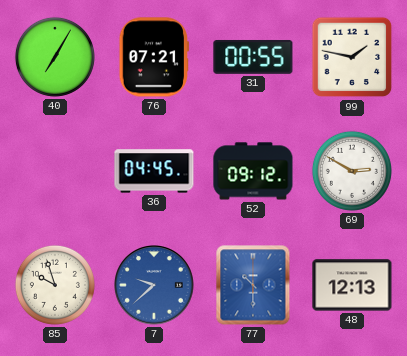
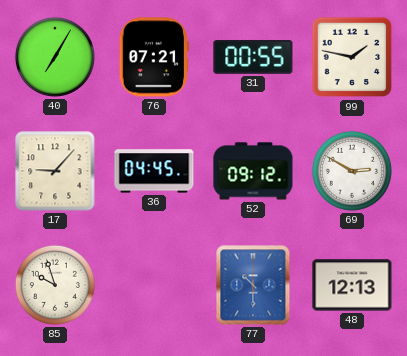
17: none -> 9:07
7: 9:38 -> none
